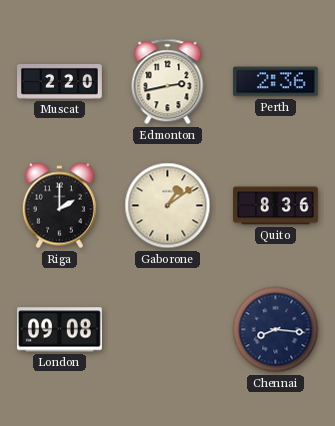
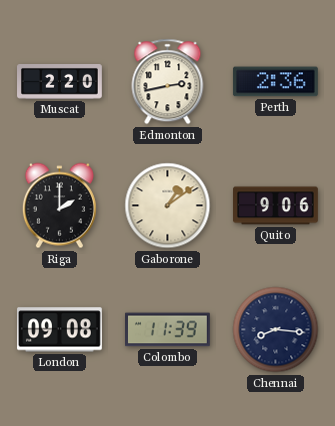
Quito: 8:36 -> 9:06
Colombo: none -> 11:39
